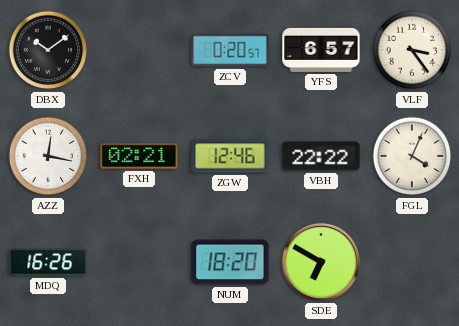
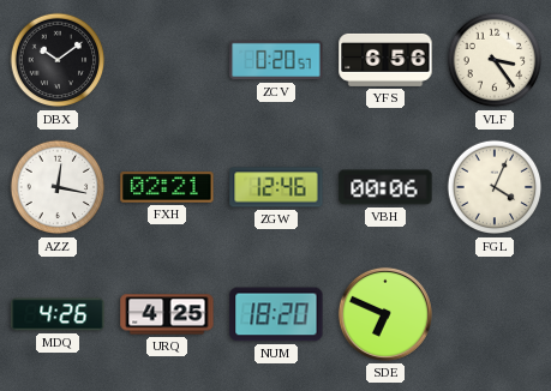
YFS: 6:57 -> 6:56
VBH: 22:22 -> 00:06
MDQ: 16:26 -> 4:26
URQ: none -> 4:25
SDE: 6:50 -> 6:49
